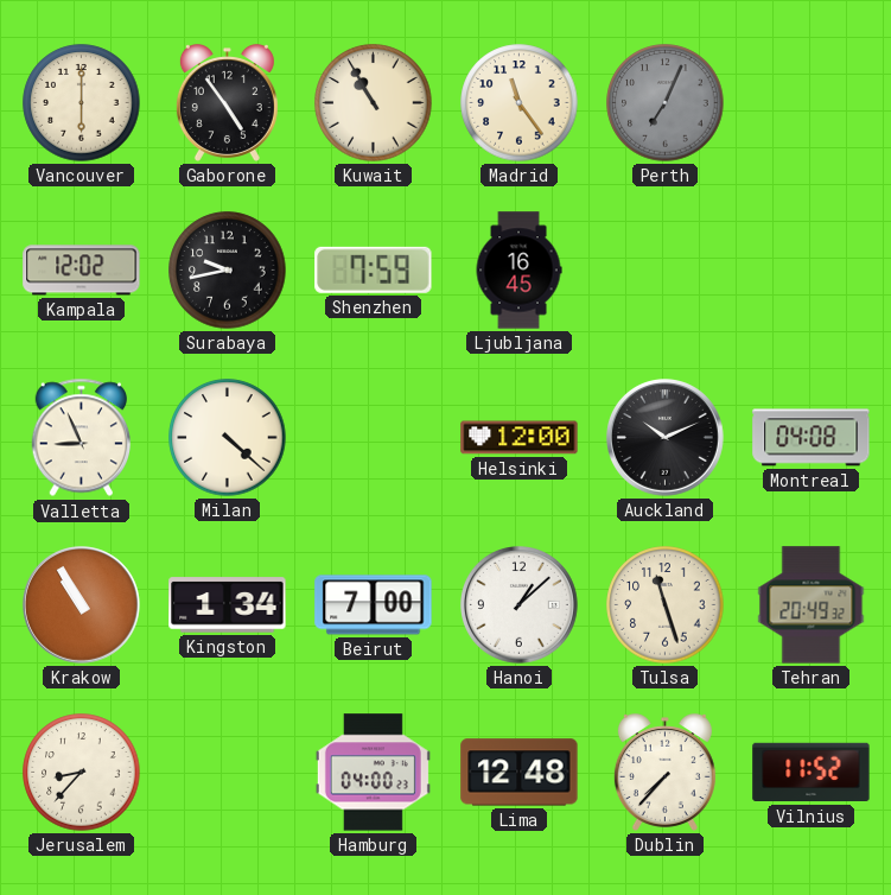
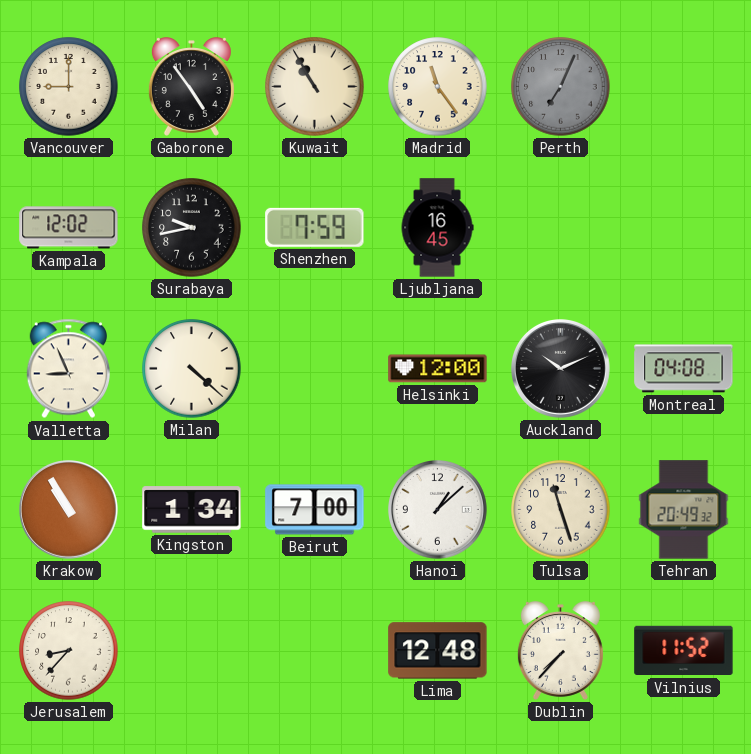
Vancouver: 6:00 -> 9:00
Hamburg: 04:00 -> none
